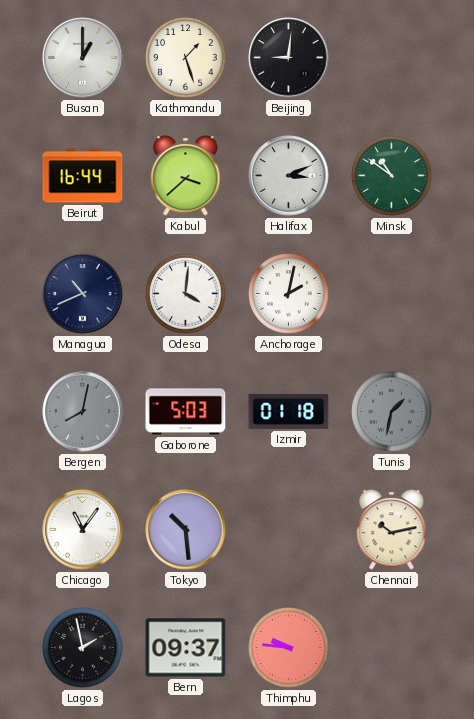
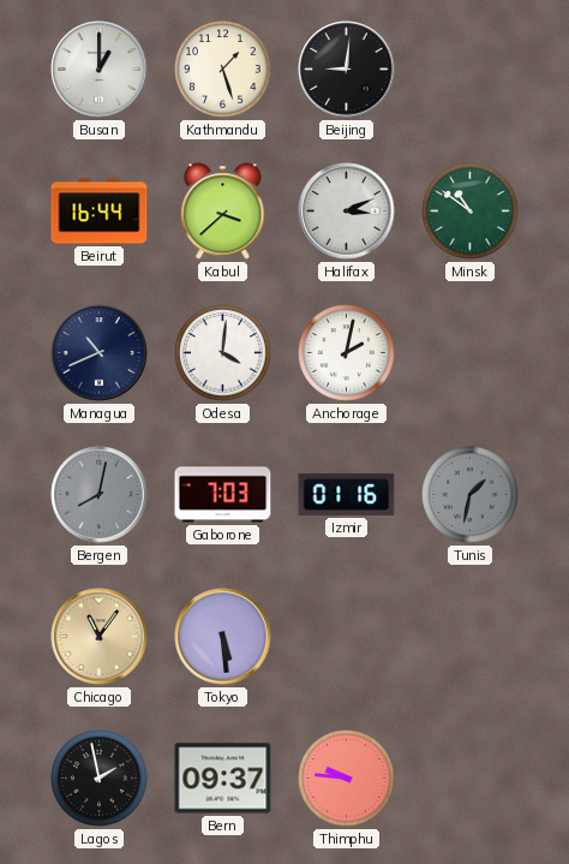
Gaborone: 5:03 -> 7:03
Izmir: 01:18 -> 01:16
Chicago dial: white -> champagne
Tokyo: 10:29 -> 5:29
Chennai: 10:13 -> none
